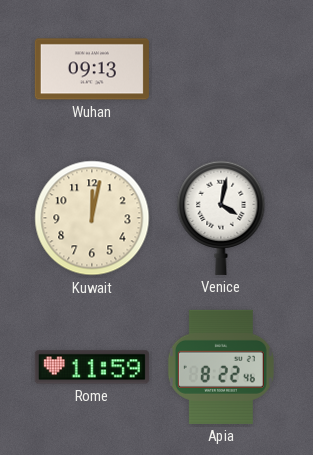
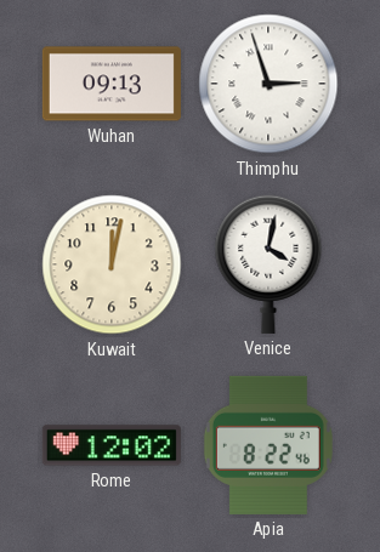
Thimphu: none -> 2:57
Rome: 11:59 -> 12:02
